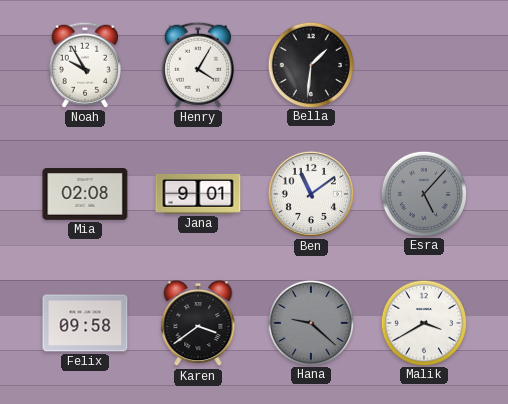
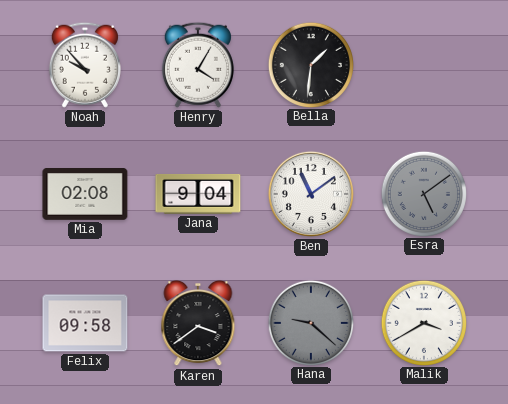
Noah: 9:55 -> 9:53
Jana: 9:01 -> 9:04
Esra: 5:07 -> 5:09
